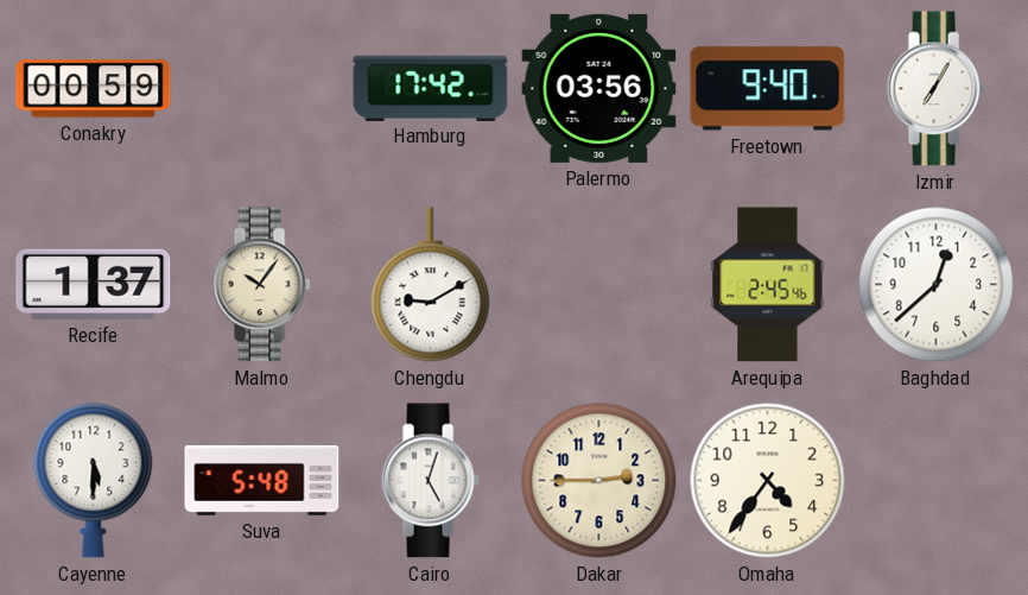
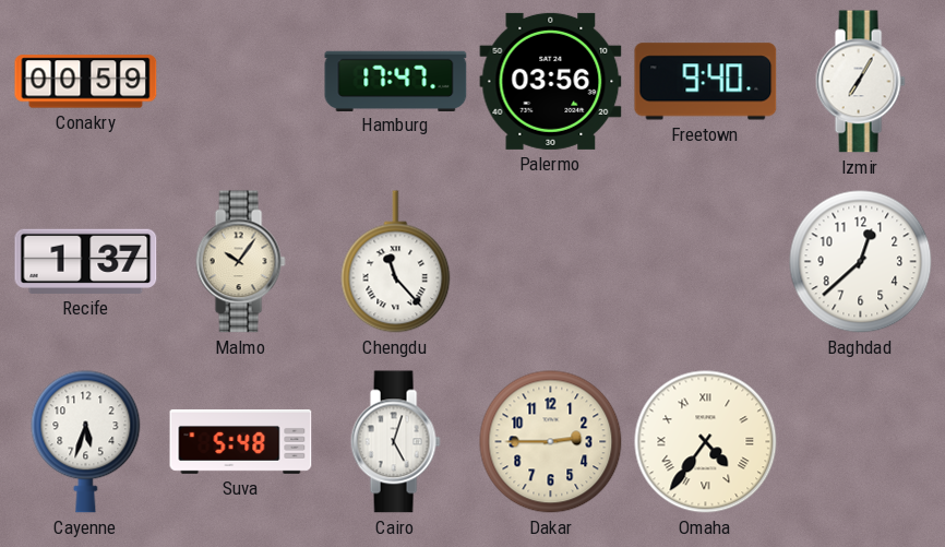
Hamburg: 17:42 -> 17:47
Chengdu: 9:10 -> 11:23
Arequipa: 2:45 -> none
Cayenne: 5:30 -> 5:33
Omaha numerals: Arabic -> Roman
